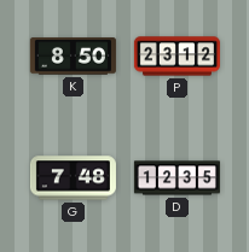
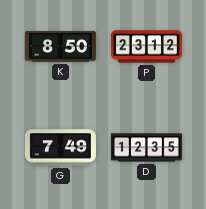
G: 7:48 -> 7:49
